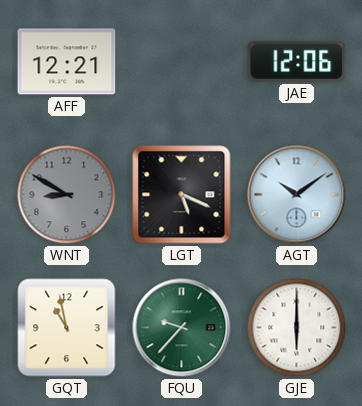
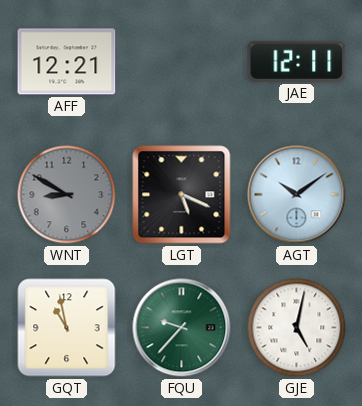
JAE: 12:06 -> 12:11
GJE: 6:00 -> 5:02
